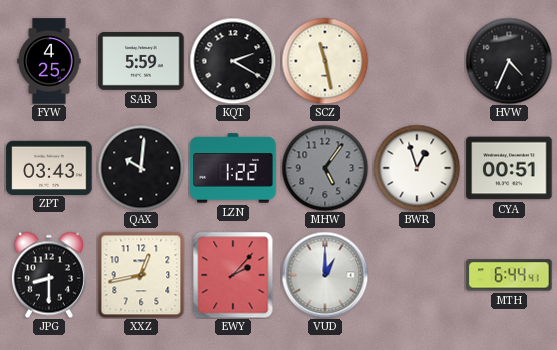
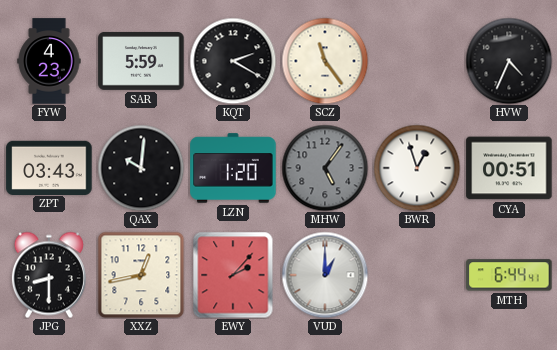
FYW: 4:25 -> 4:23
SCZ: 11:28 -> 11:24
LZN: 1:22 -> 1:20
